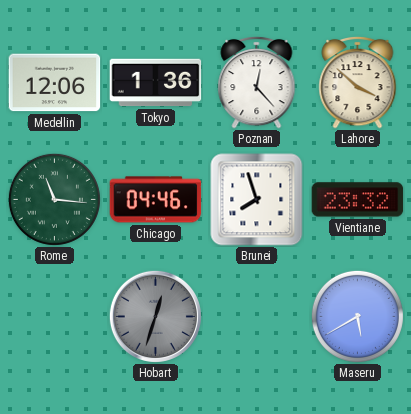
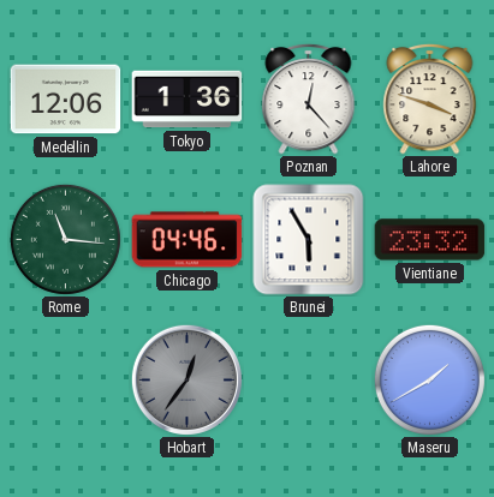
Lahore: 3:52 -> 3:48
Brunei: 7:57 -> 5:55
Hobart: 12:33 -> 12:36
Maseru: 5:40 -> 1:40
